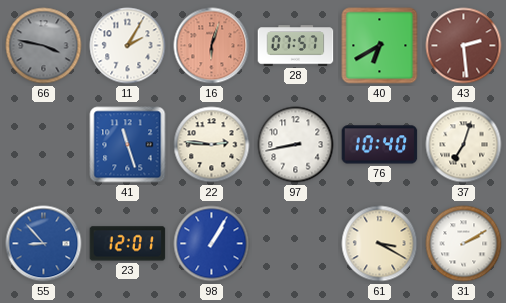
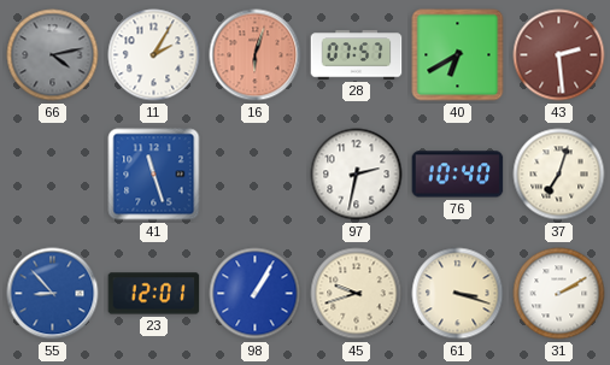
66: 3:47 -> 4:13
22: 2:46 -> none
97: 8:43 -> 2:32
45: none -> 9:42
61: 3:20 -> 3:18
